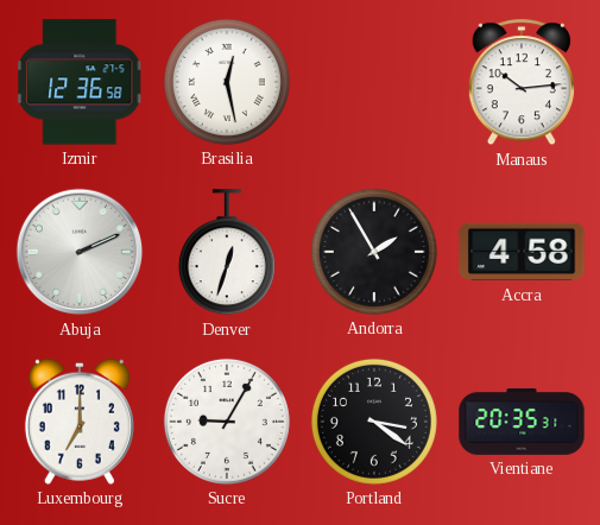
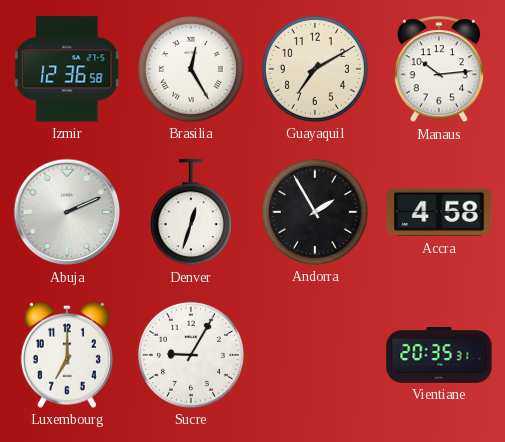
Brasilia: 12:28 -> 12:25
Guayaquil: none -> 7:10
Portland: 3:21 -> none
